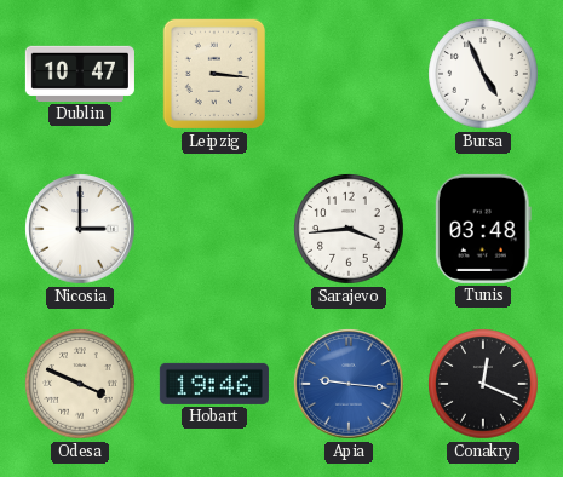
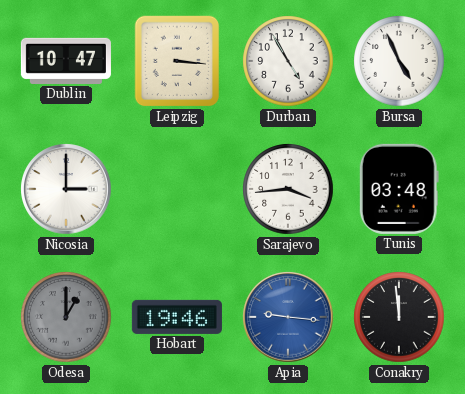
Durban: none -> 4:55
Odesa: 3:49 -> 1:00
Odesa dial: cream -> grey
Conakry: 12:19 -> 11:59
